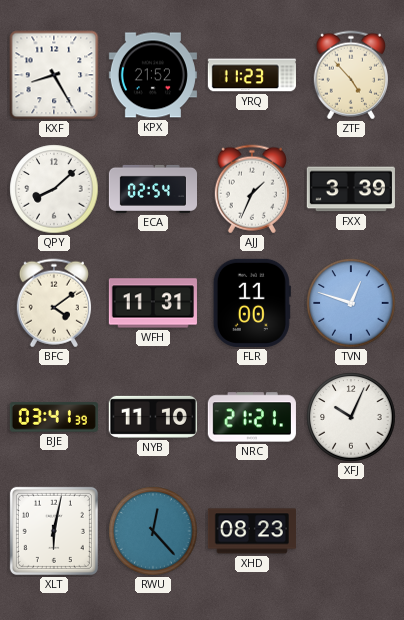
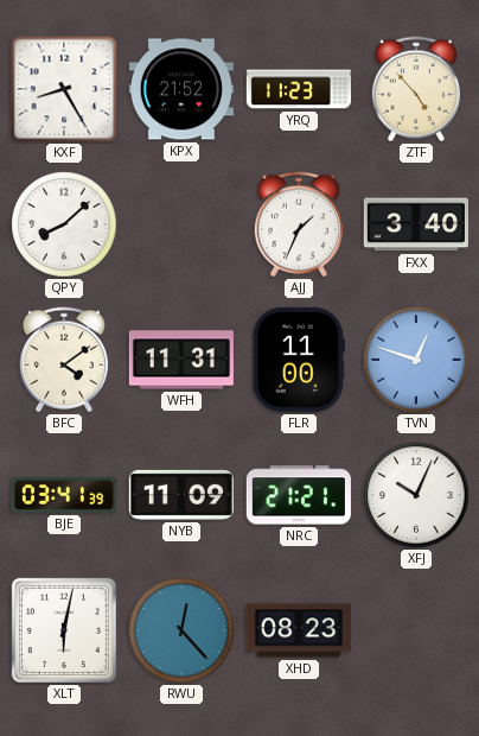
ECA: 02:54 -> none
FXX: 3:39 -> 3:40
NYB: 11:10 -> 11:09
